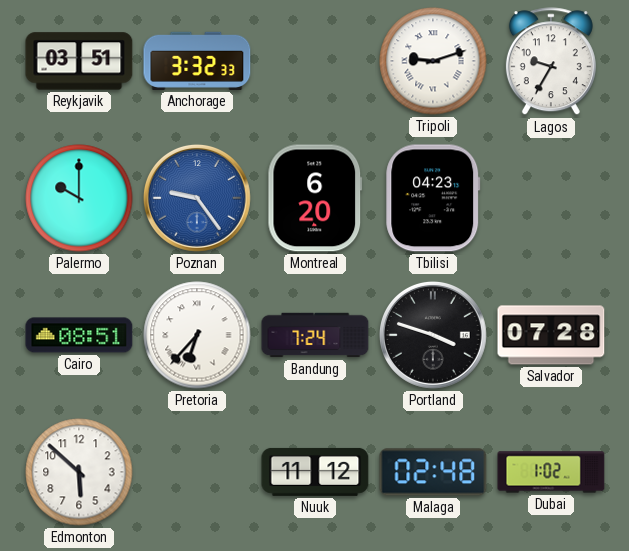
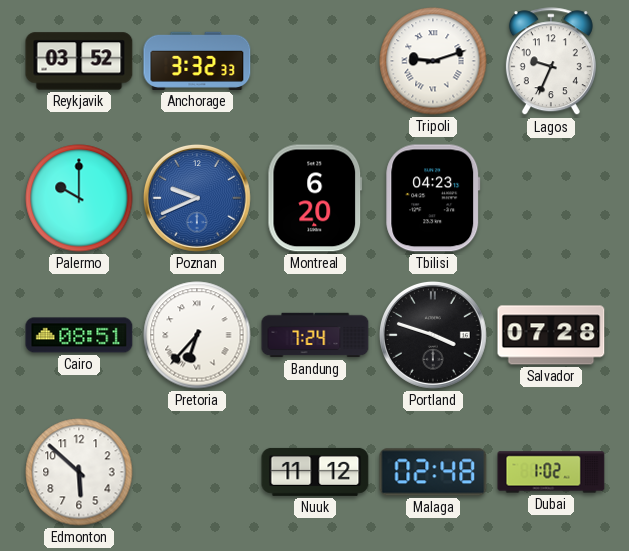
Reykjavik: 03:51 -> 03:52
Lagos: 9:35 -> 9:34
Poznan: 9:24 -> 9:41
